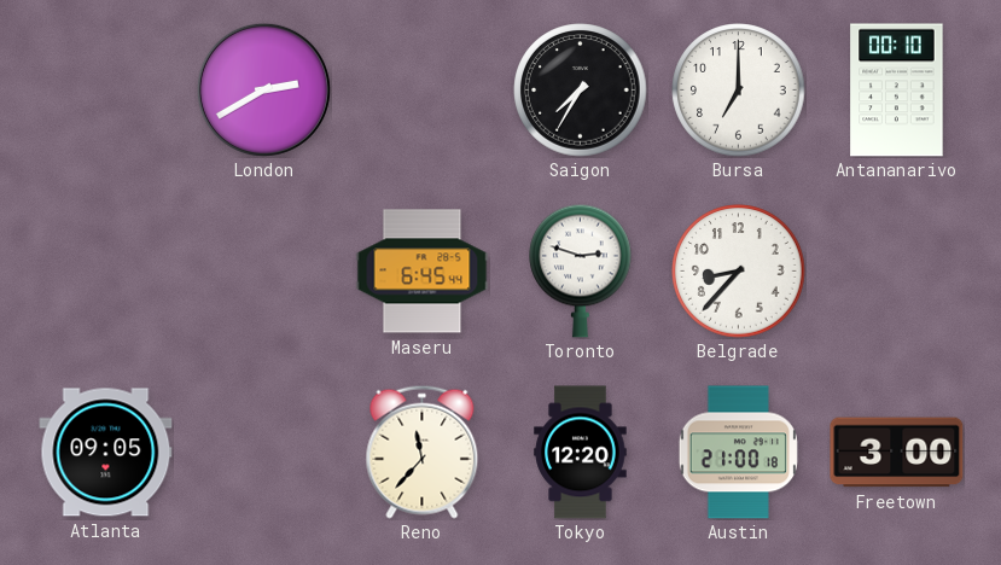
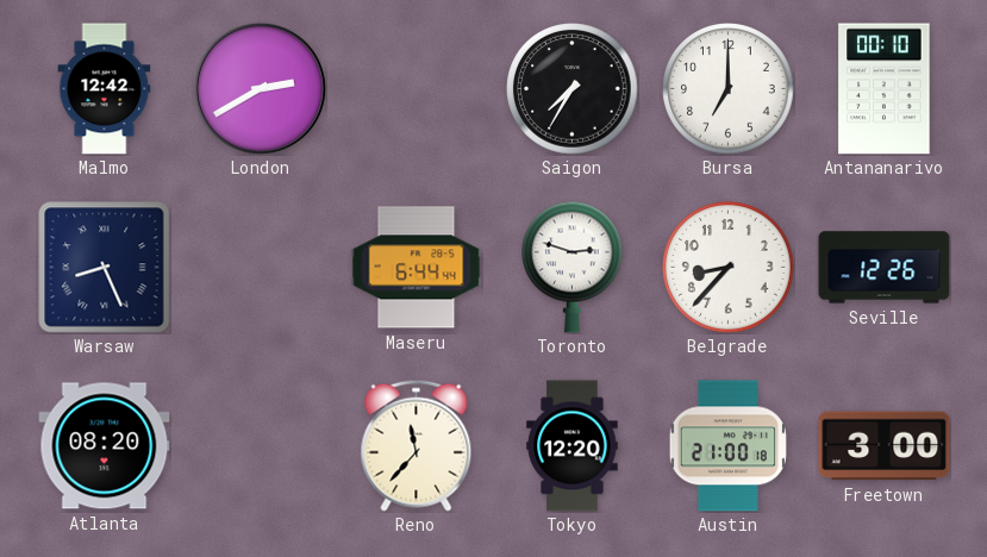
Malmo: none -> 12:42
Warsaw: none -> 8:26
Maseru: 6:45 -> 6:44
Seville: none -> 12:26
Atlanta: 09:05 -> 08:20
